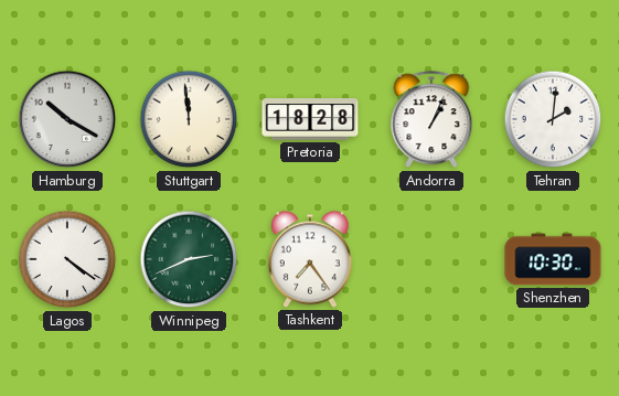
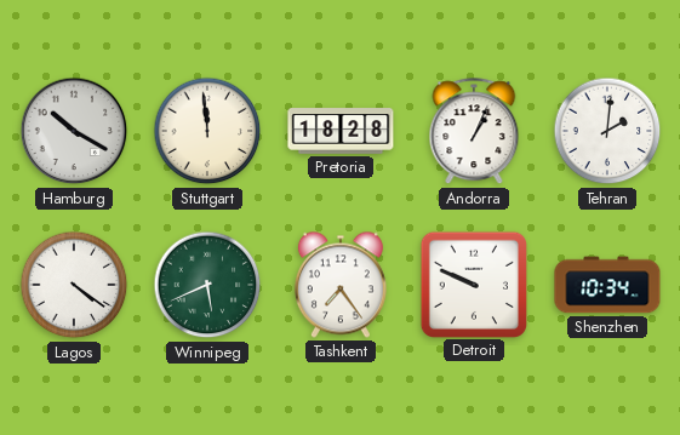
Winnipeg: 2:41 -> 5:41
Detroit: none -> 9:49
Shenzhen: 10:30 -> 10:34
